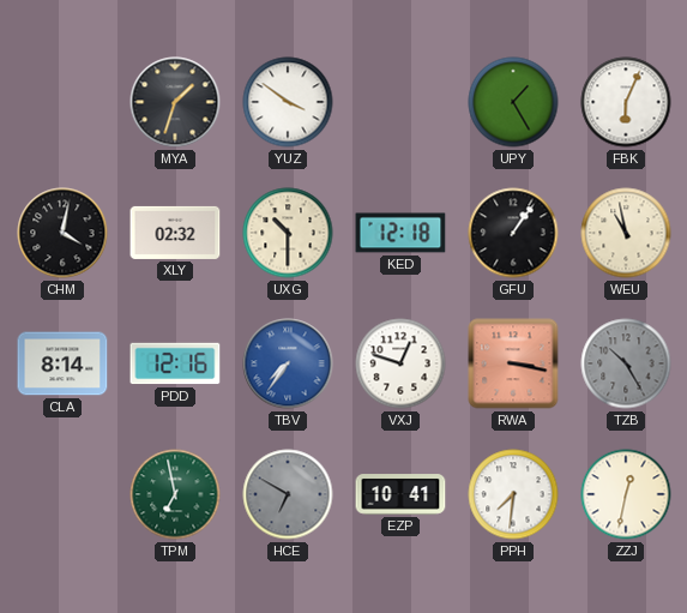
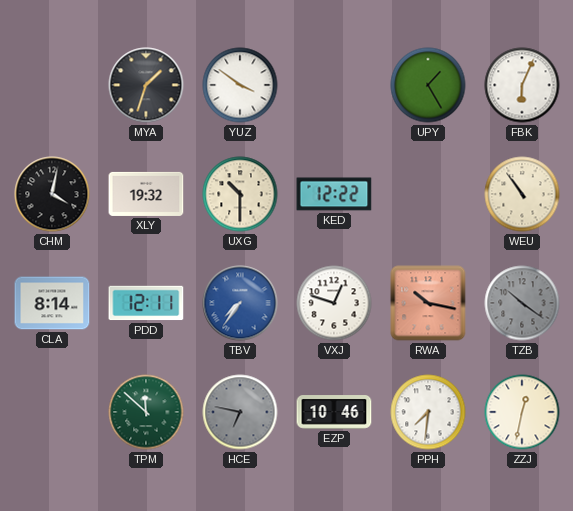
XLY: 02:32 -> 19:32
KED: 12:18 -> 12:22
GFU: 1:06 -> none
WEU: 10:58 -> 10:54
PDD: 12:16 -> 12:11
RWA: 3:17 -> 10:17
TZB: 10:25 -> 10:21
TPM: 6:58 -> 11:52
HCE: 6:50 -> 6:47
EZP: 10:41 -> 10:46
